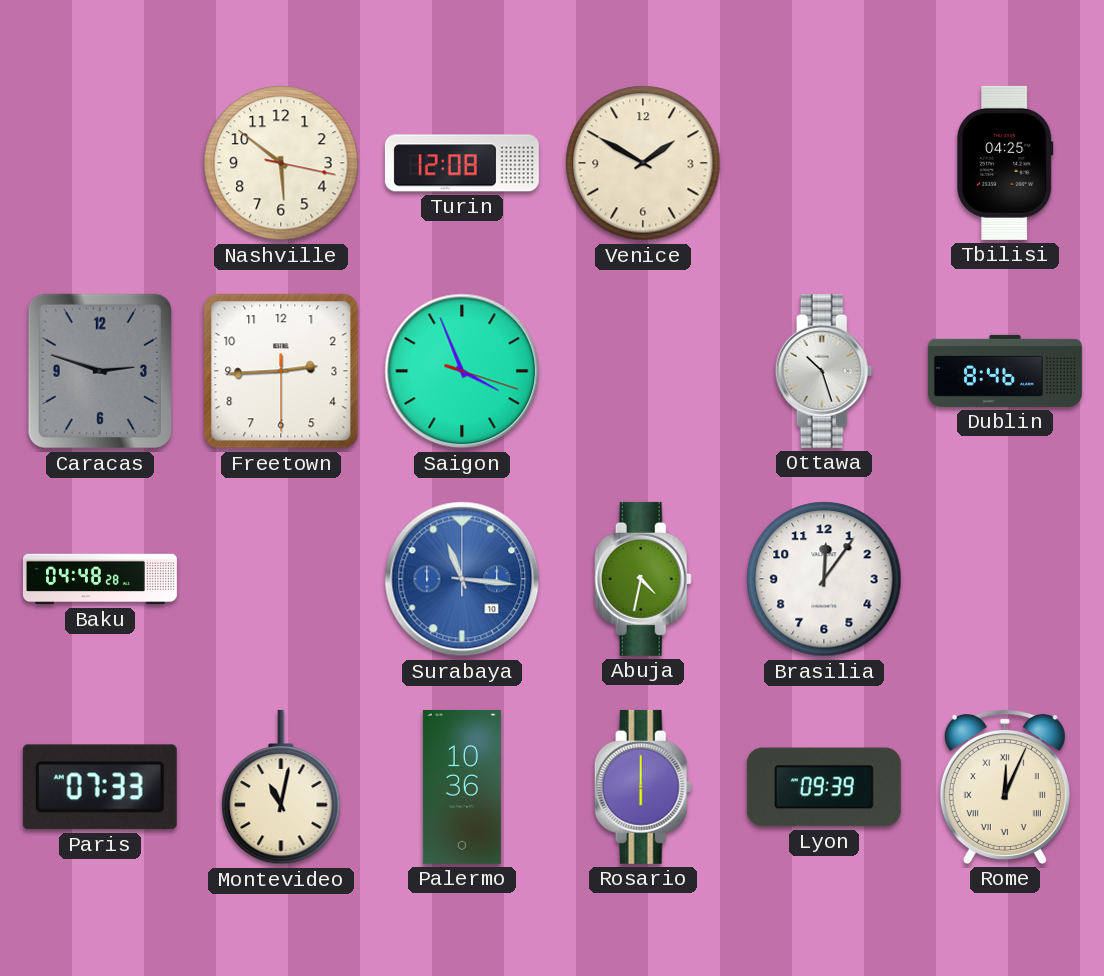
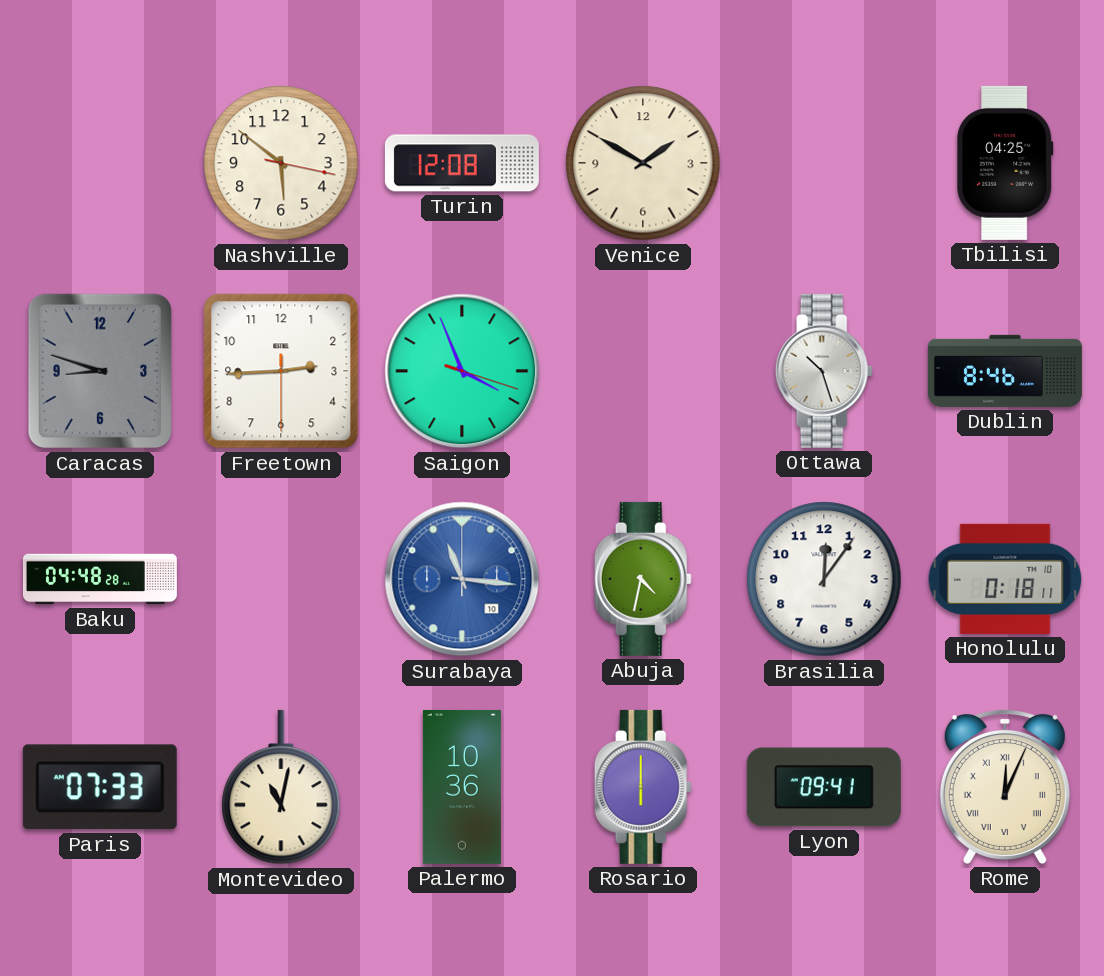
Caracas: 2:48 -> 8:48
Honolulu: none -> 0:18
Lyon: 09:39 -> 09:41
